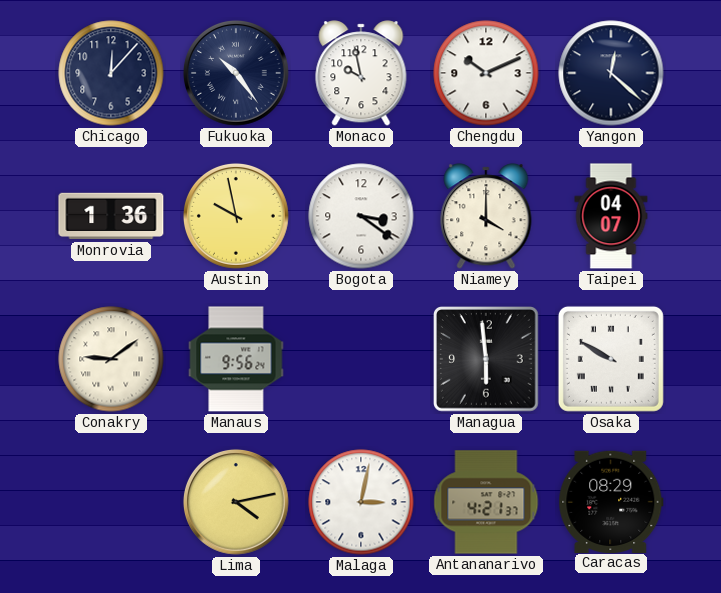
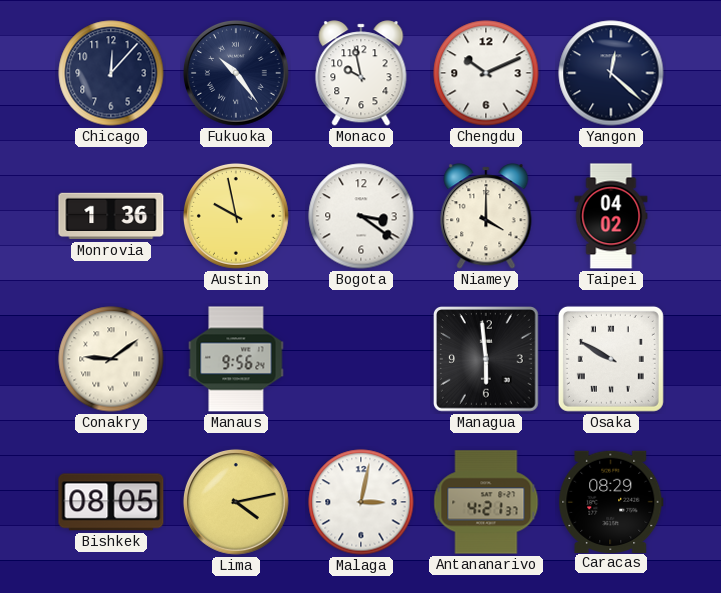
Taipei: 04:07 -> 04:02
Bishkek: none -> 08:05
